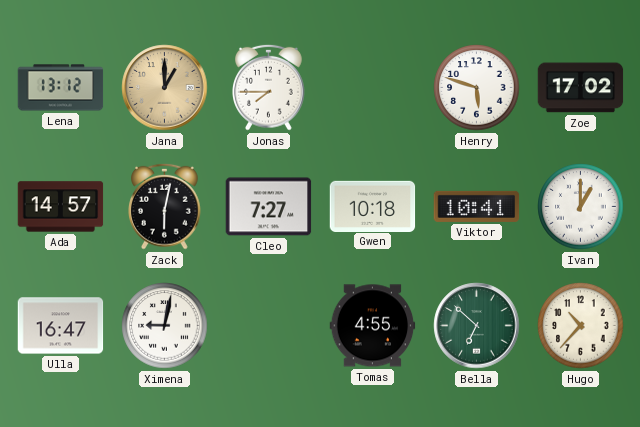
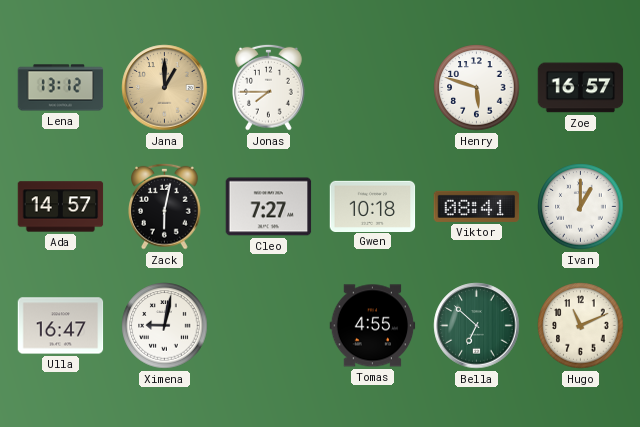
Zoe: 17:02 -> 16:57
Viktor: 10:41 -> 08:41
Hugo: 10:37 -> 11:11
